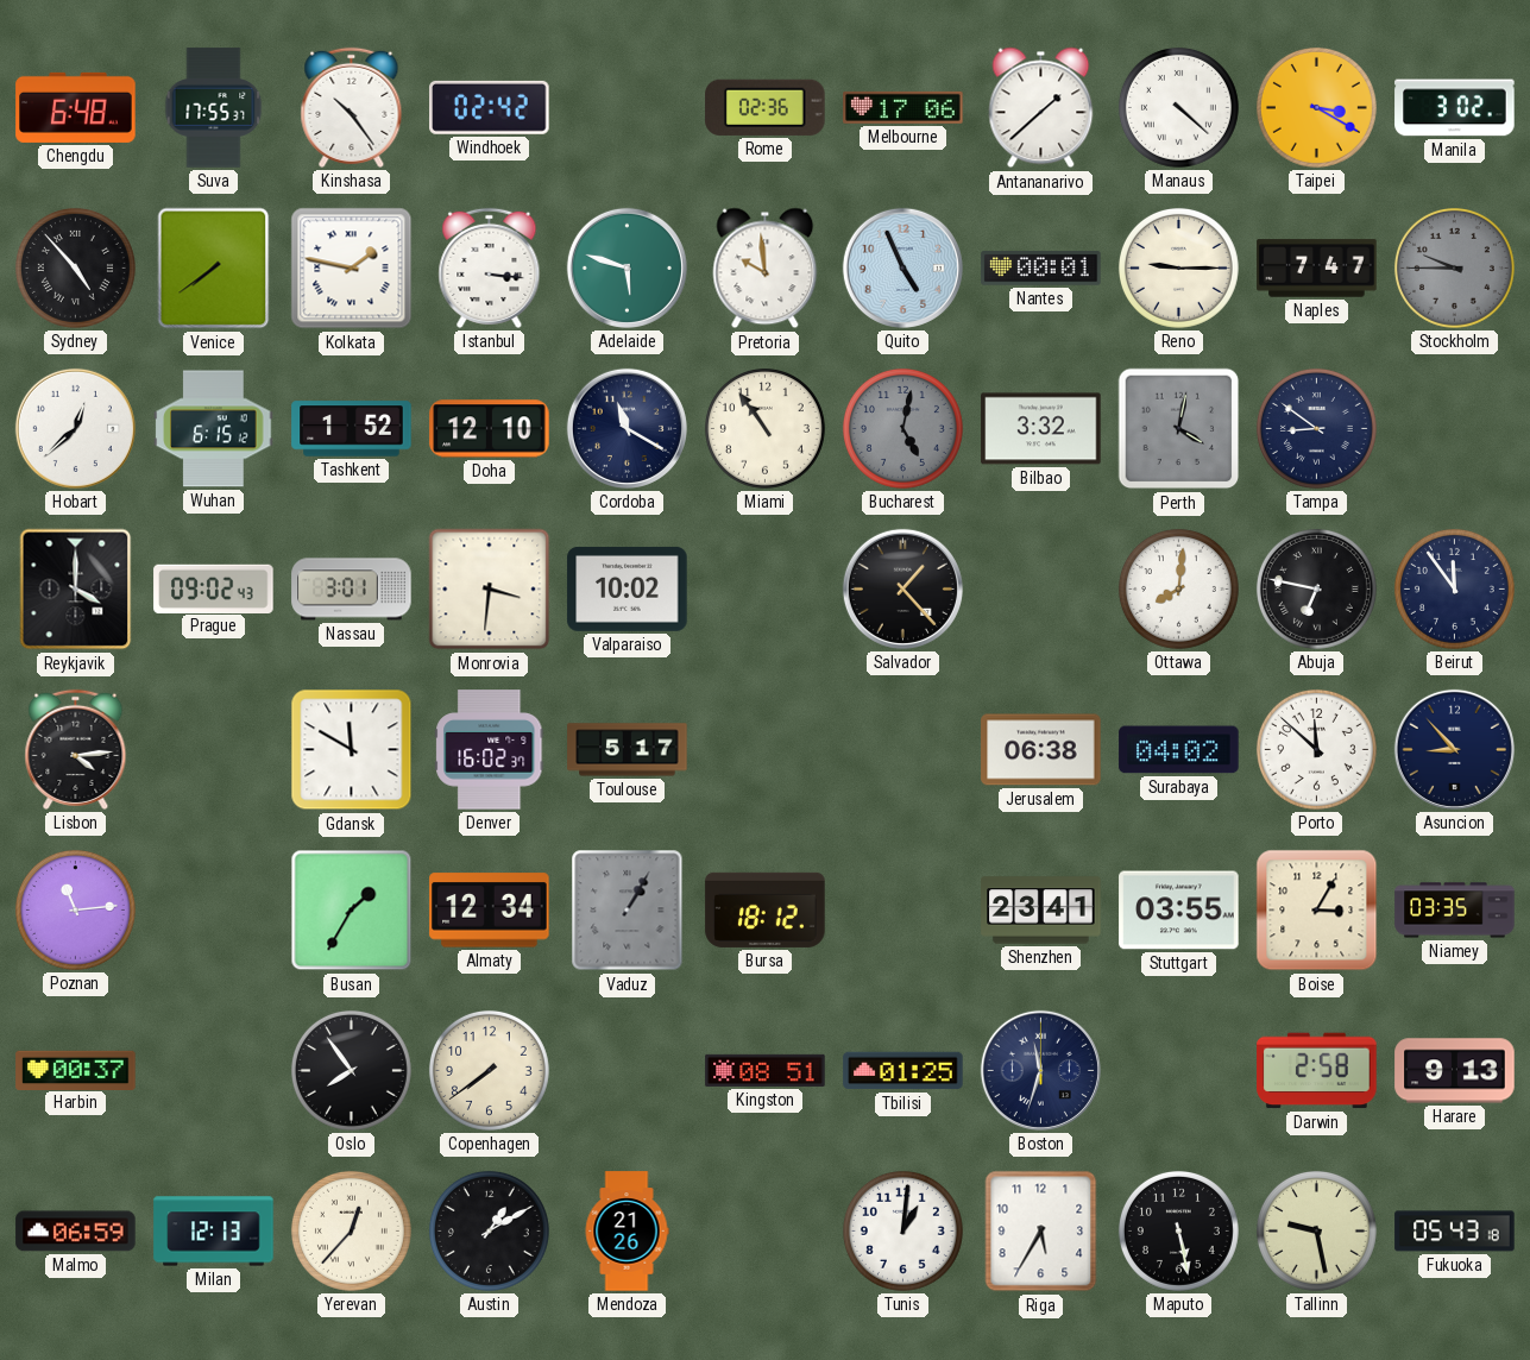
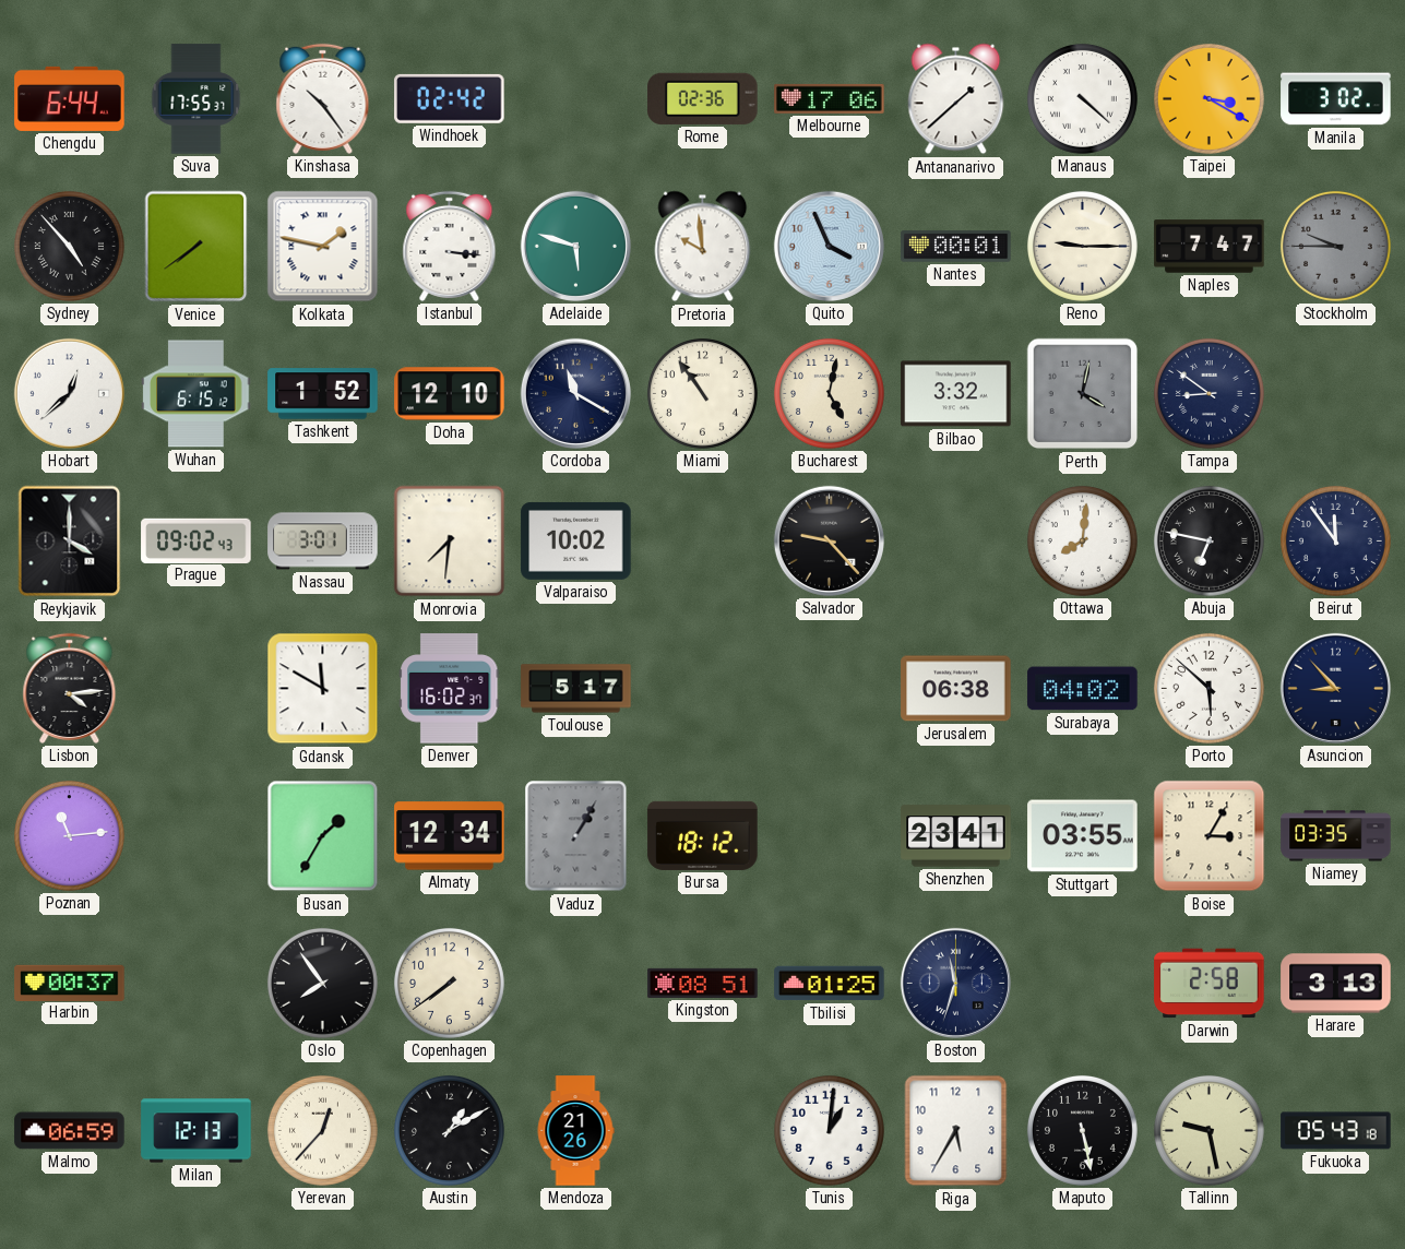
Chengdu: 6:48 -> 6:44
Quito: 4:56 -> 3:56
Bucharest dial: grey -> cream
Monrovia: 3:31 -> 7:31
Salvador: 1:23 -> 9:23
Porto: 11:52 -> 5:52
Harare: 9:13 -> 3:13
